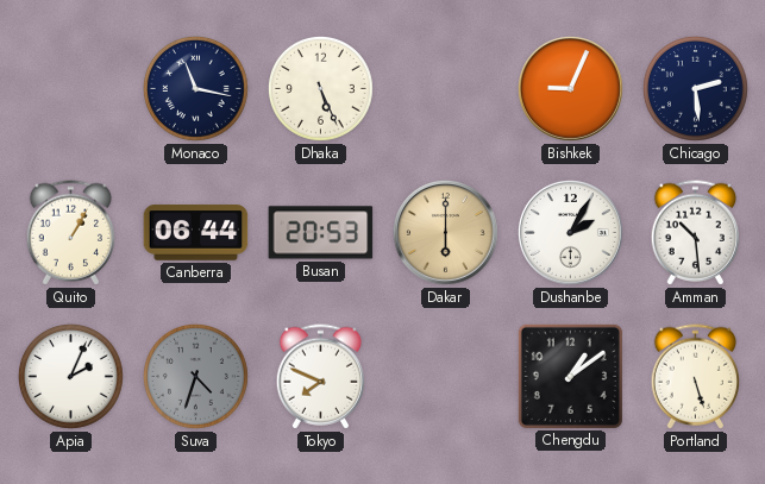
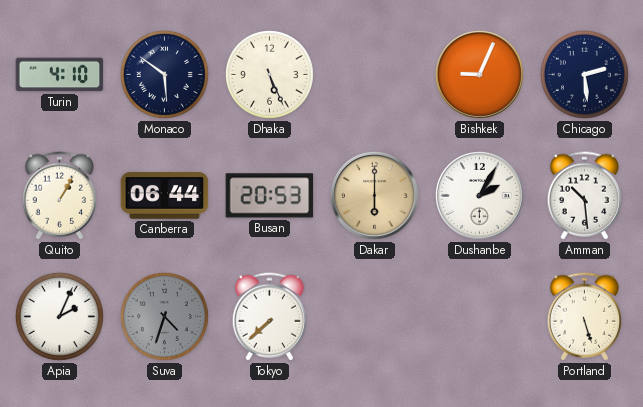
Turin: none -> 4:10
Monaco: 11:17 -> 5:51
Tokyo: 7:49 -> 7:38
Chengdu: 1:09 -> none
